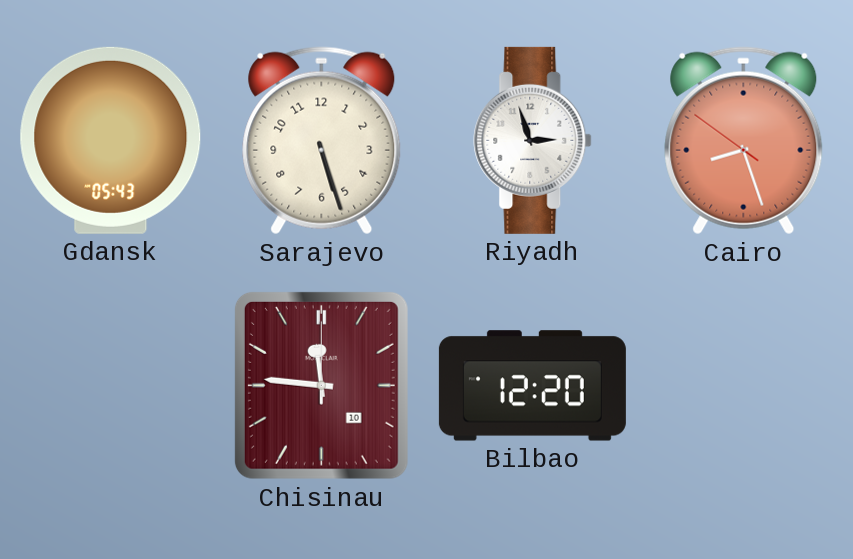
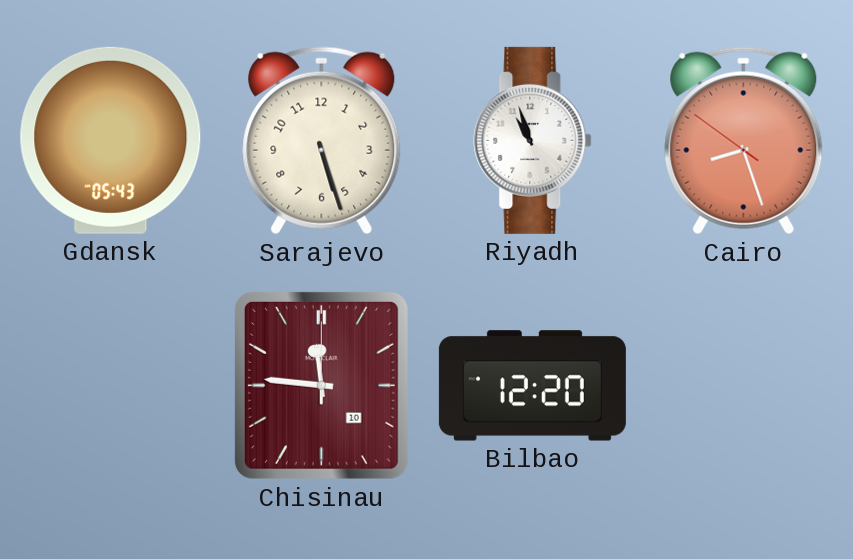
Riyadh: 2:57 -> 10:57
